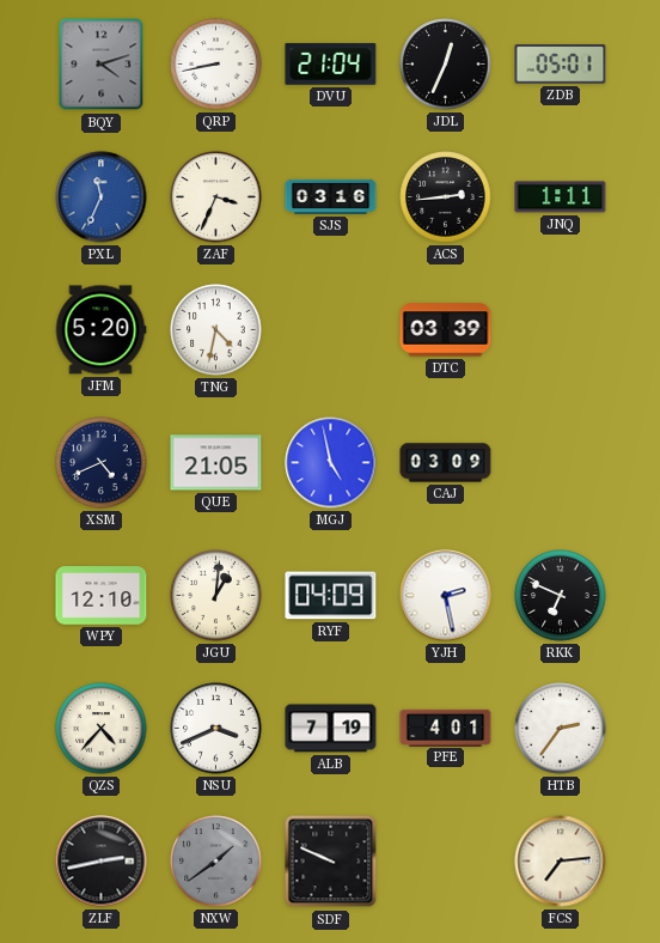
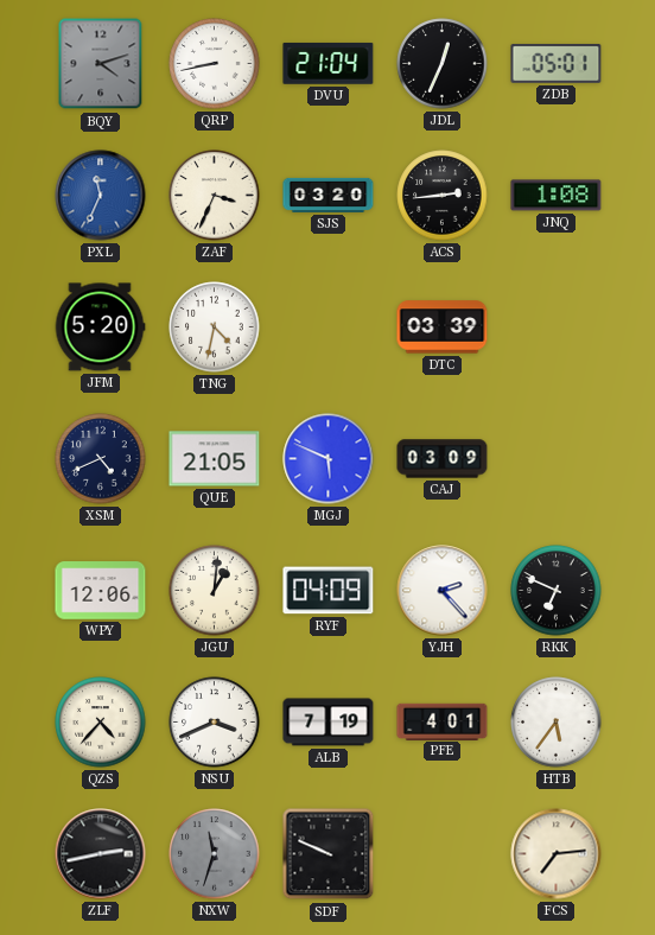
SJS: 03:16 -> 03:20
JNQ: 1:11 -> 1:08
MGJ: 4:58 -> 5:49
WPY: 12:10 -> 12:06
YJH: 2:28 -> 2:23
HTB: 2:36 -> 5:36
NXW: 1:39 -> 11:33
